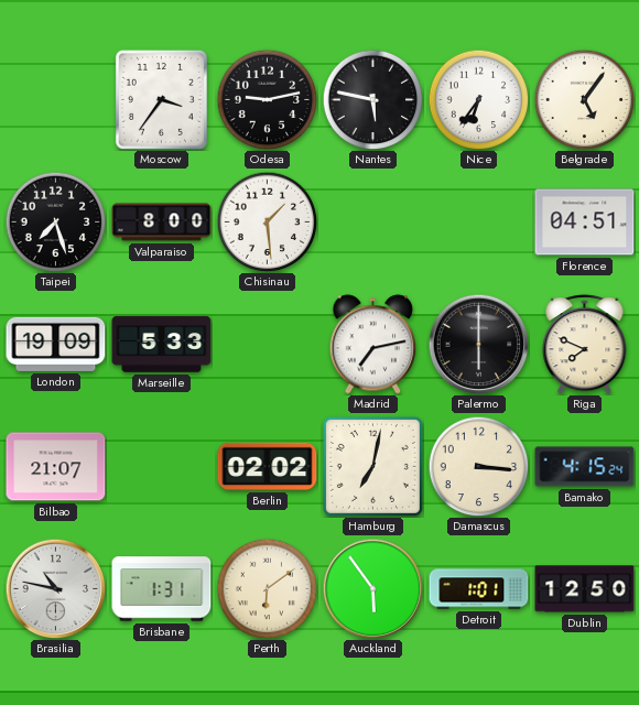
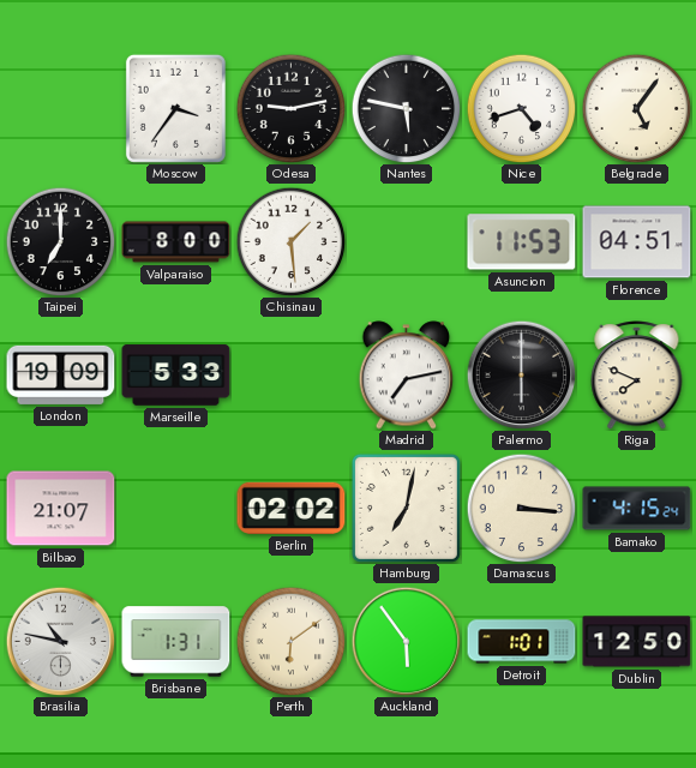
Nice: 6:36 -> 4:42
Taipei: 7:27 -> 7:00
Asuncion: none -> 11:53
